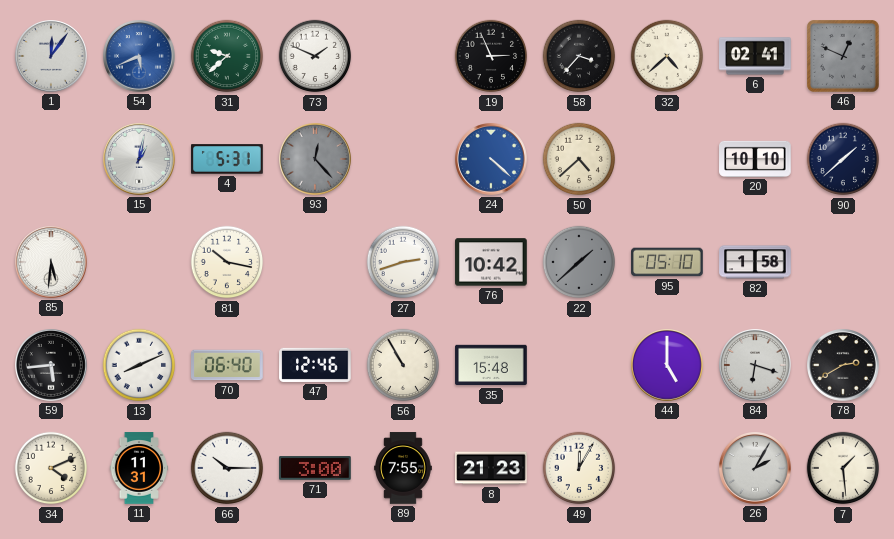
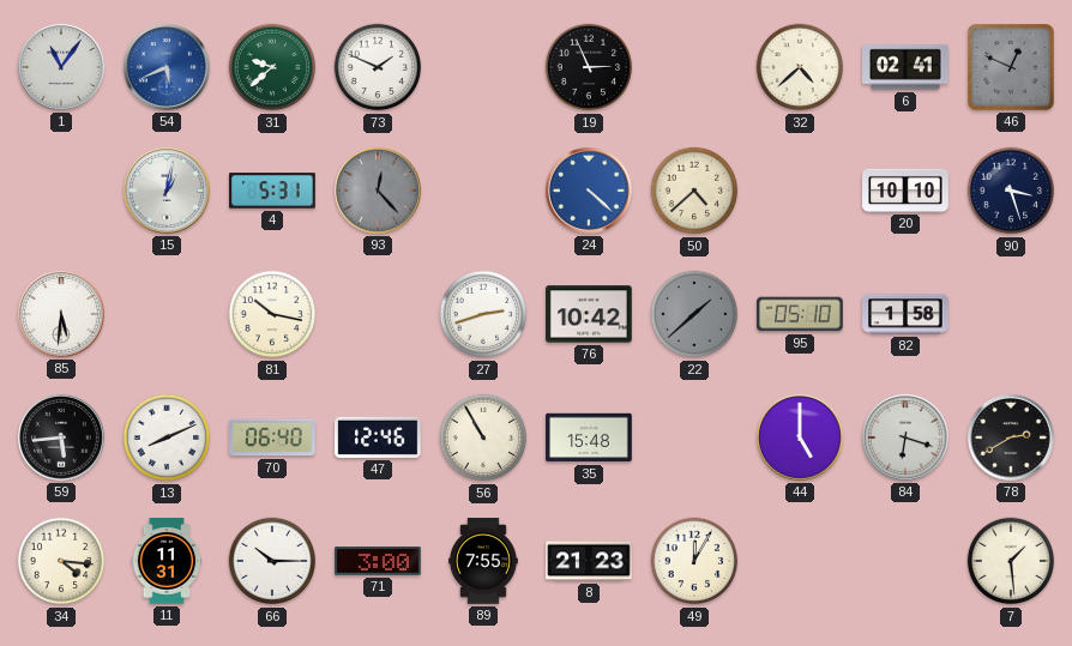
1: 12:06 -> 11:06
58: 3:37 -> none
90: 1:38 -> 3:27
34: 4:11 -> 4:16
26: 2:05 -> none
